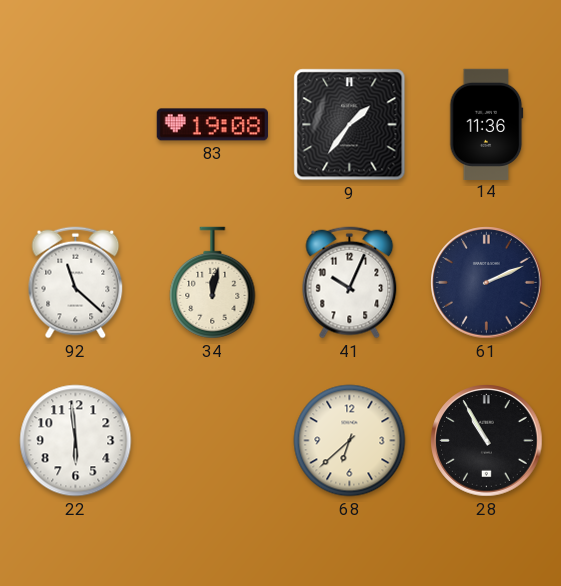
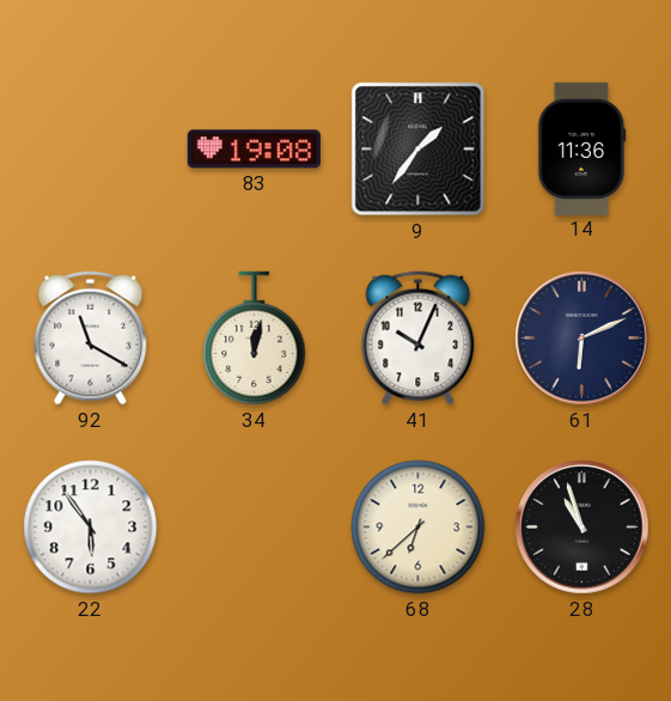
92: 11:22 -> 11:20
61: 2:11 -> 6:11
22: 5:59 -> 5:54
28: 10:55 -> 10:57
